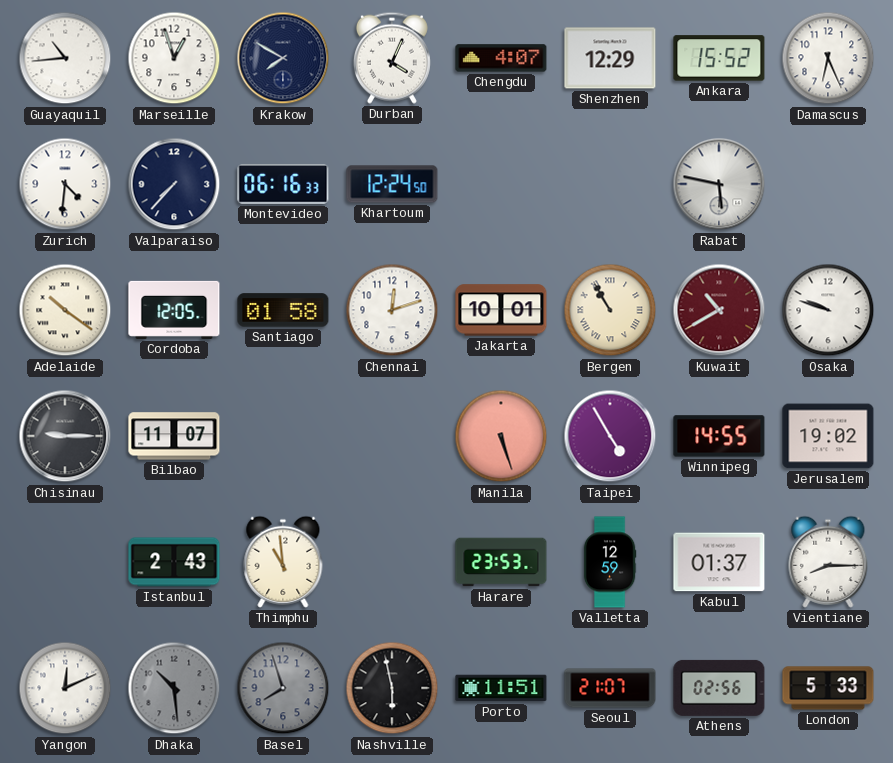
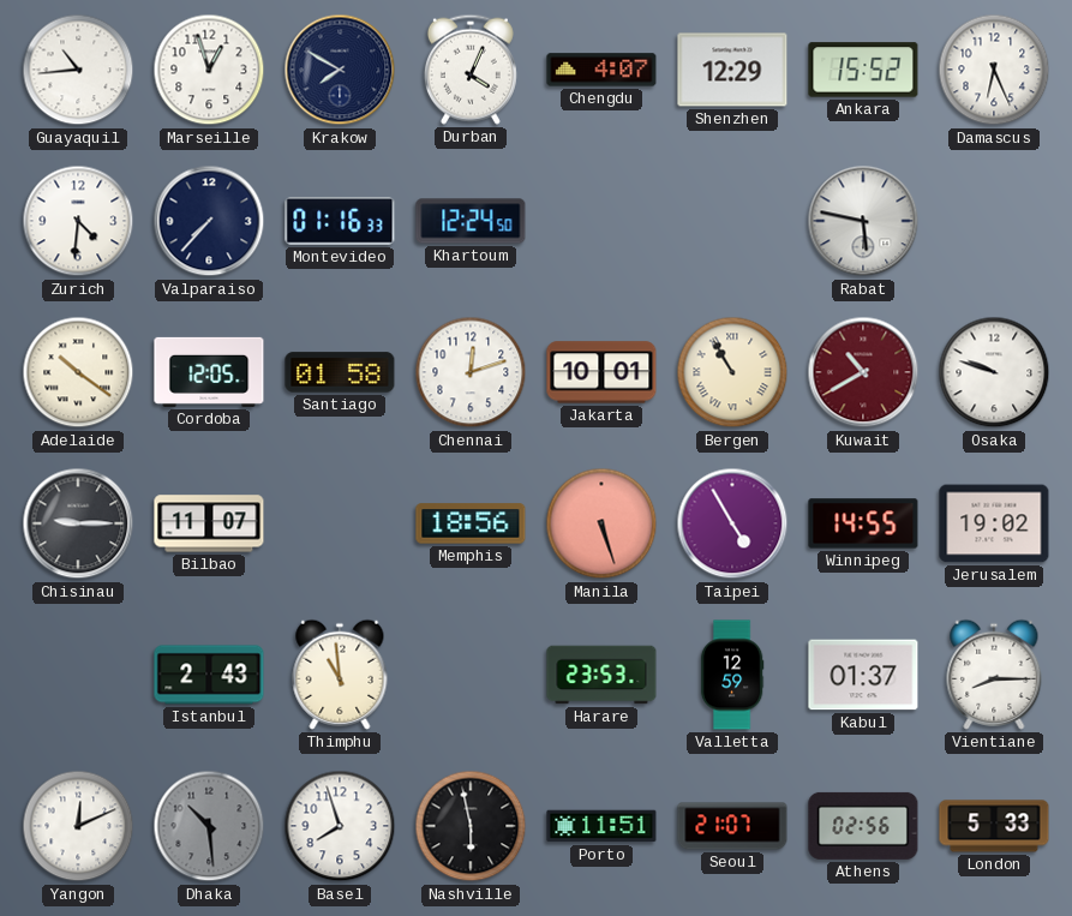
Montevideo: 06:16 -> 01:16
Memphis: none -> 18:56
Basel dial: grey -> white
